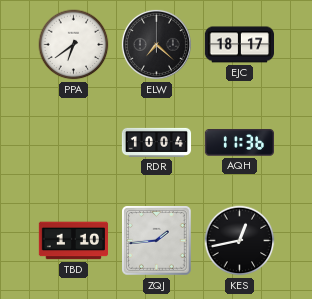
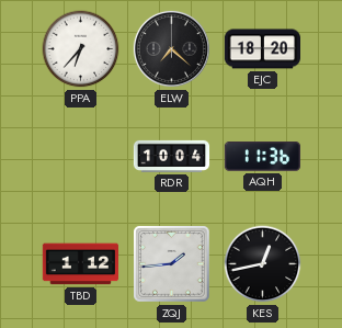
PPA: 6:39 -> 6:37
EJC: 18:17 -> 18:20
TBD: 1:10 -> 1:12
